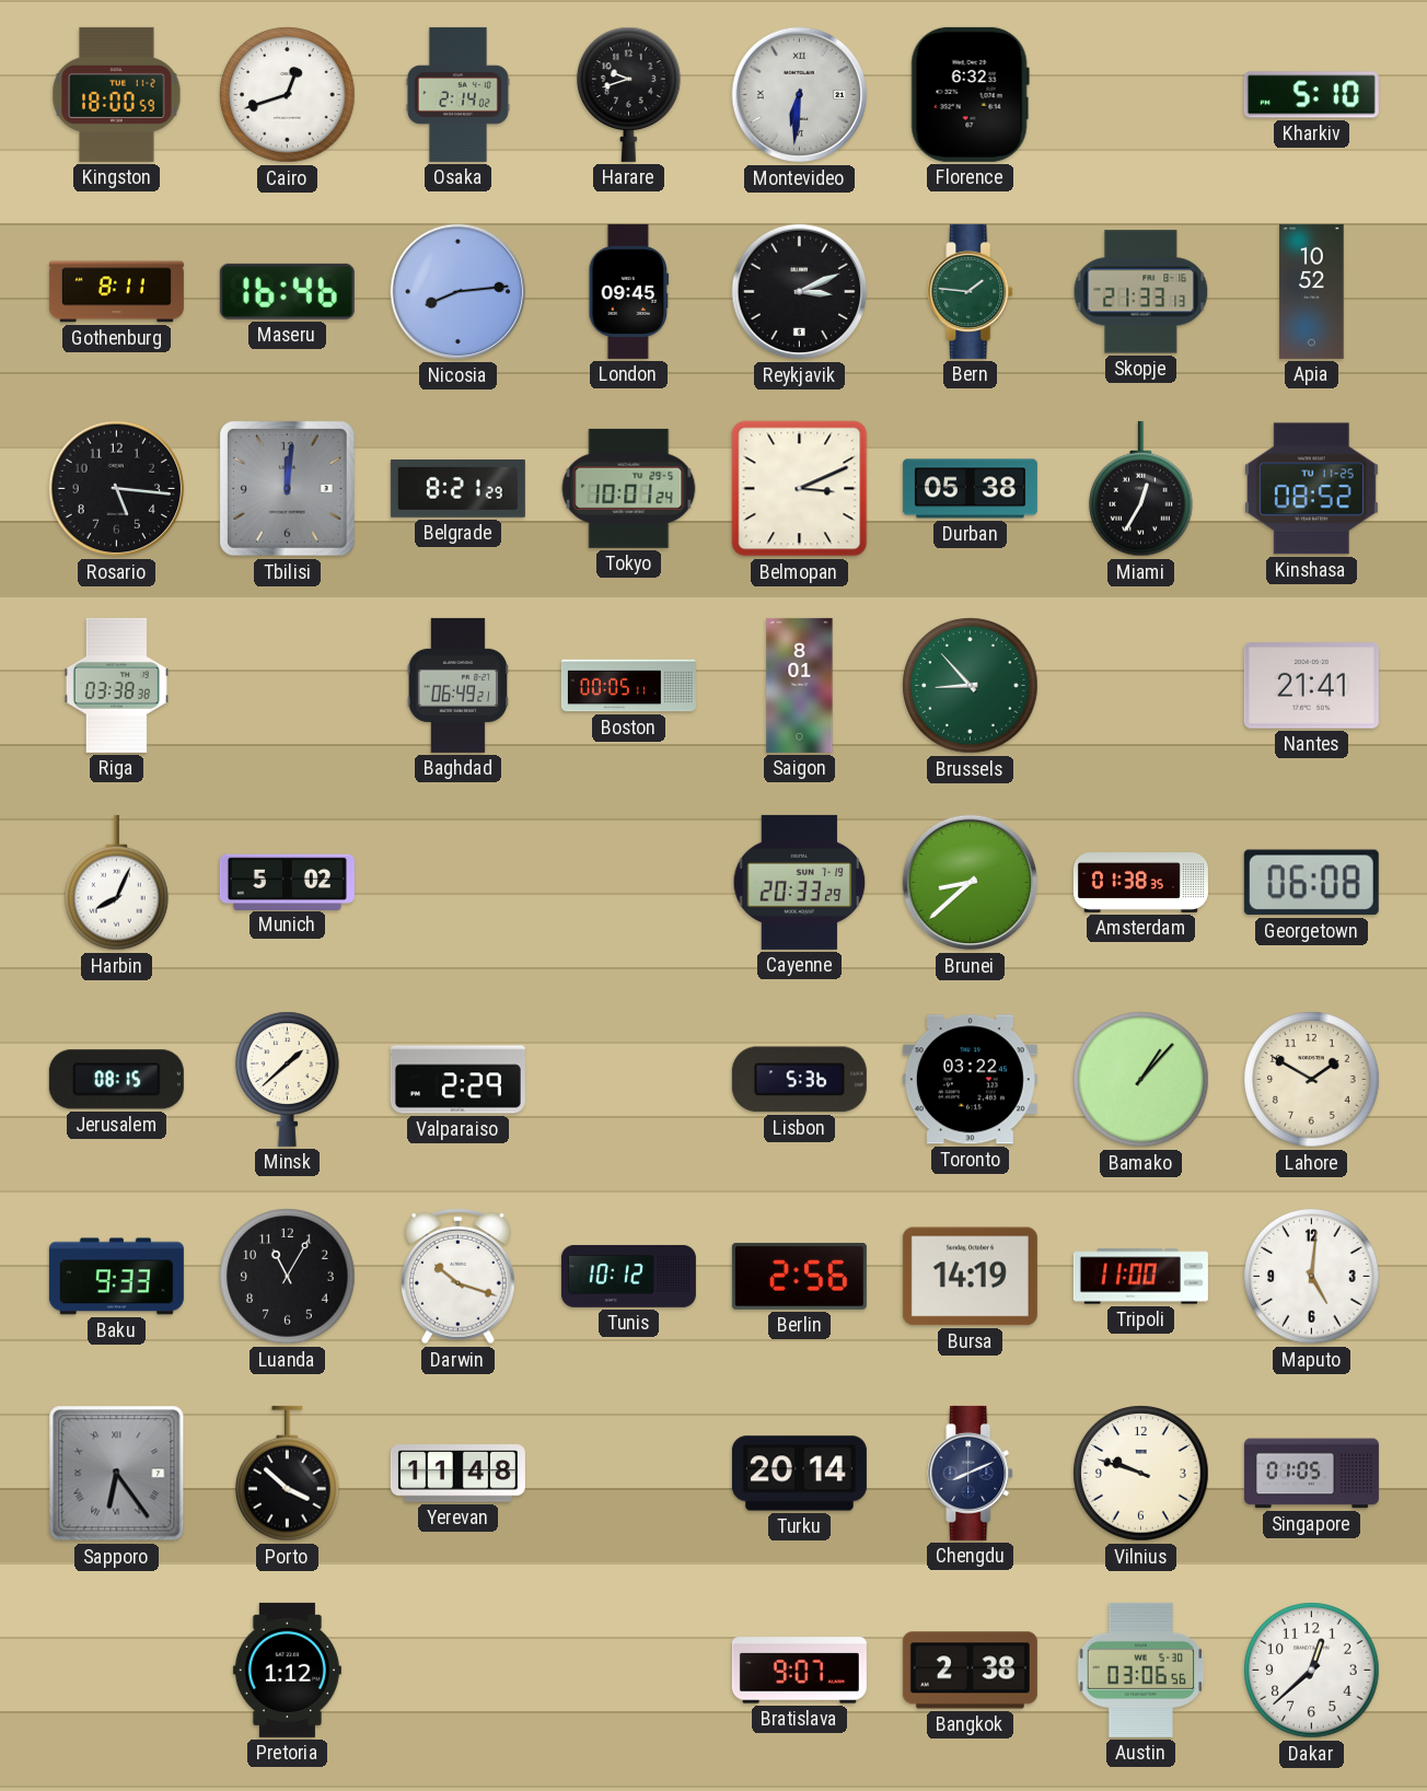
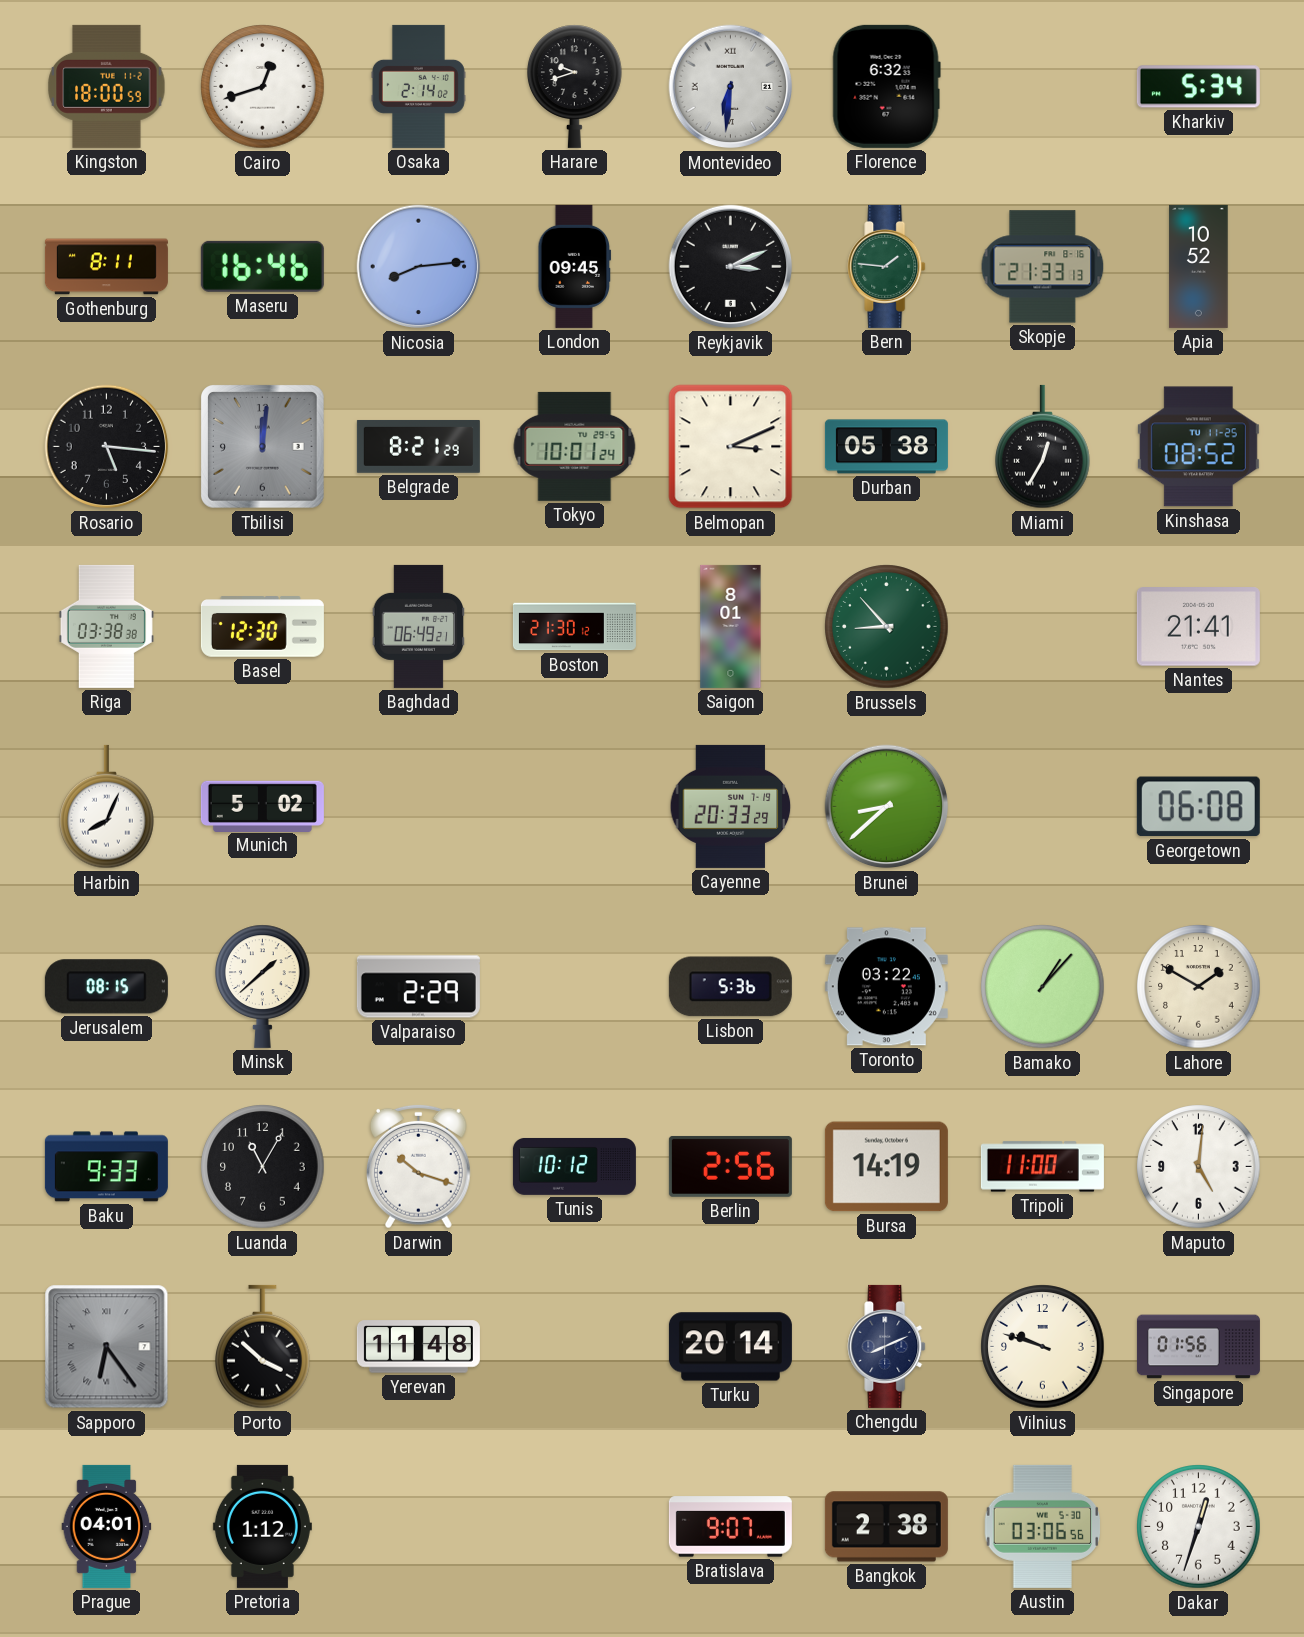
Kharkiv: 5:10 -> 5:34
Basel: none -> 12:30
Boston: 00:05 -> 21:30
Amsterdam: 01:38 -> none
Singapore: 01:05 -> 01:56
Prague: none -> 04:01
Dakar: 12:38 -> 12:33
